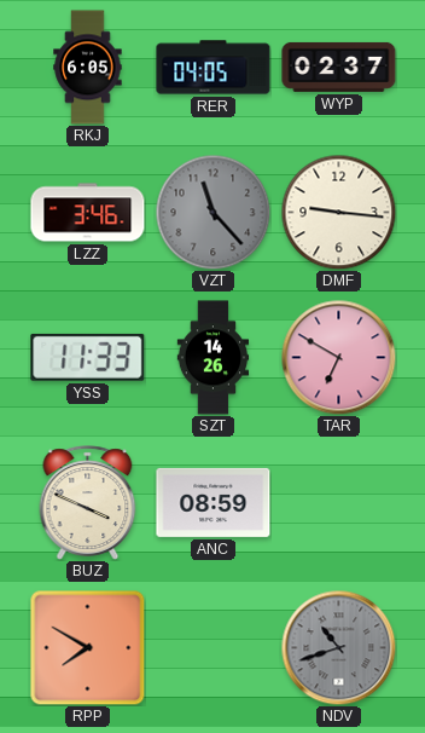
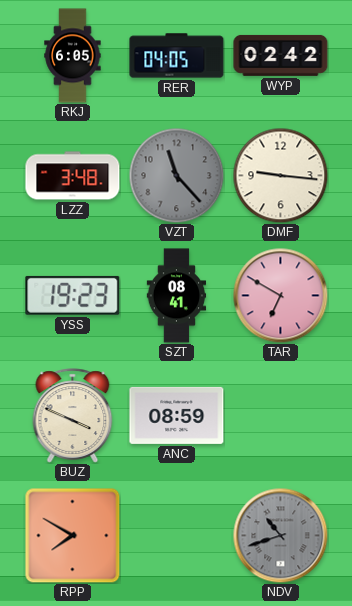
WYP: 02:37 -> 02:42
LZZ: 3:46 -> 3:48
YSS: 11:33 -> 19:23
SZT: 14:26 -> 08:41
